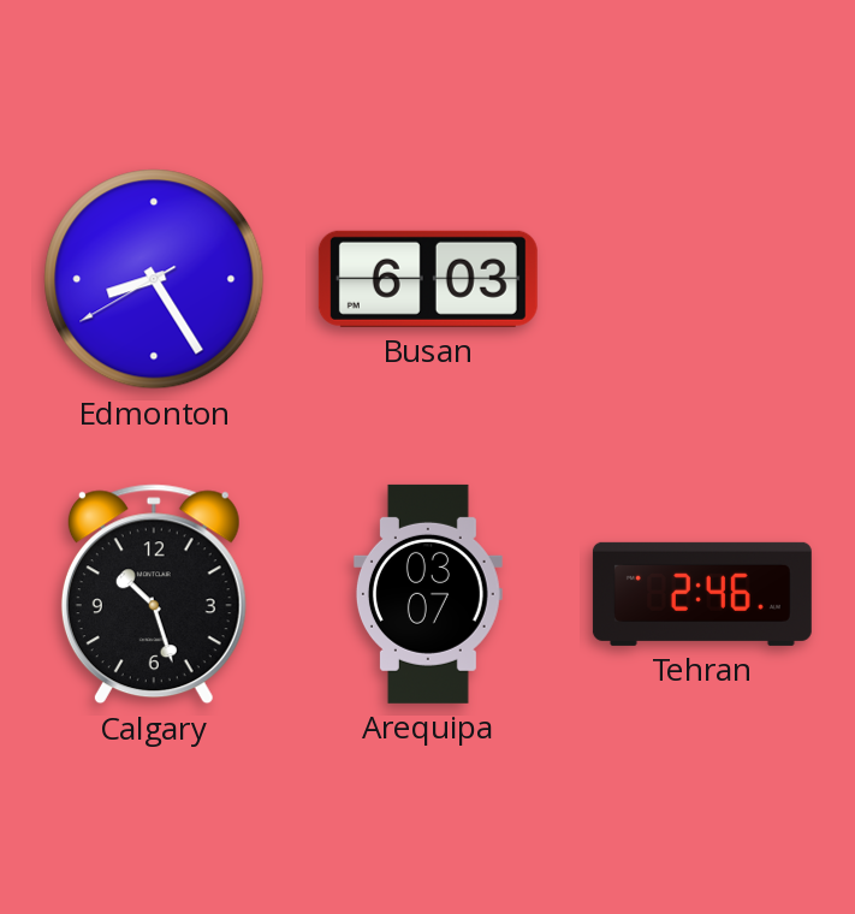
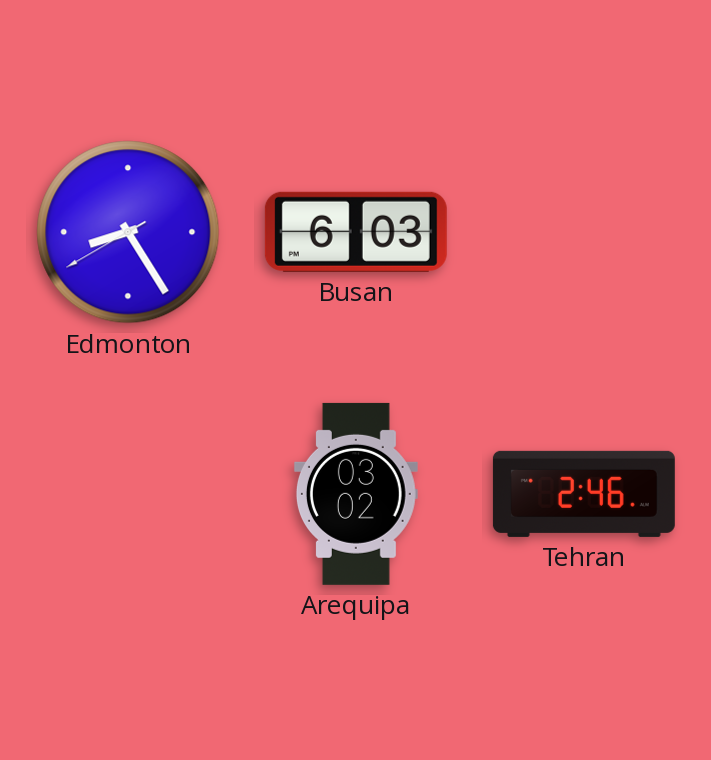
Calgary: 10:27 -> none
Arequipa: 03:07 -> 03:02
